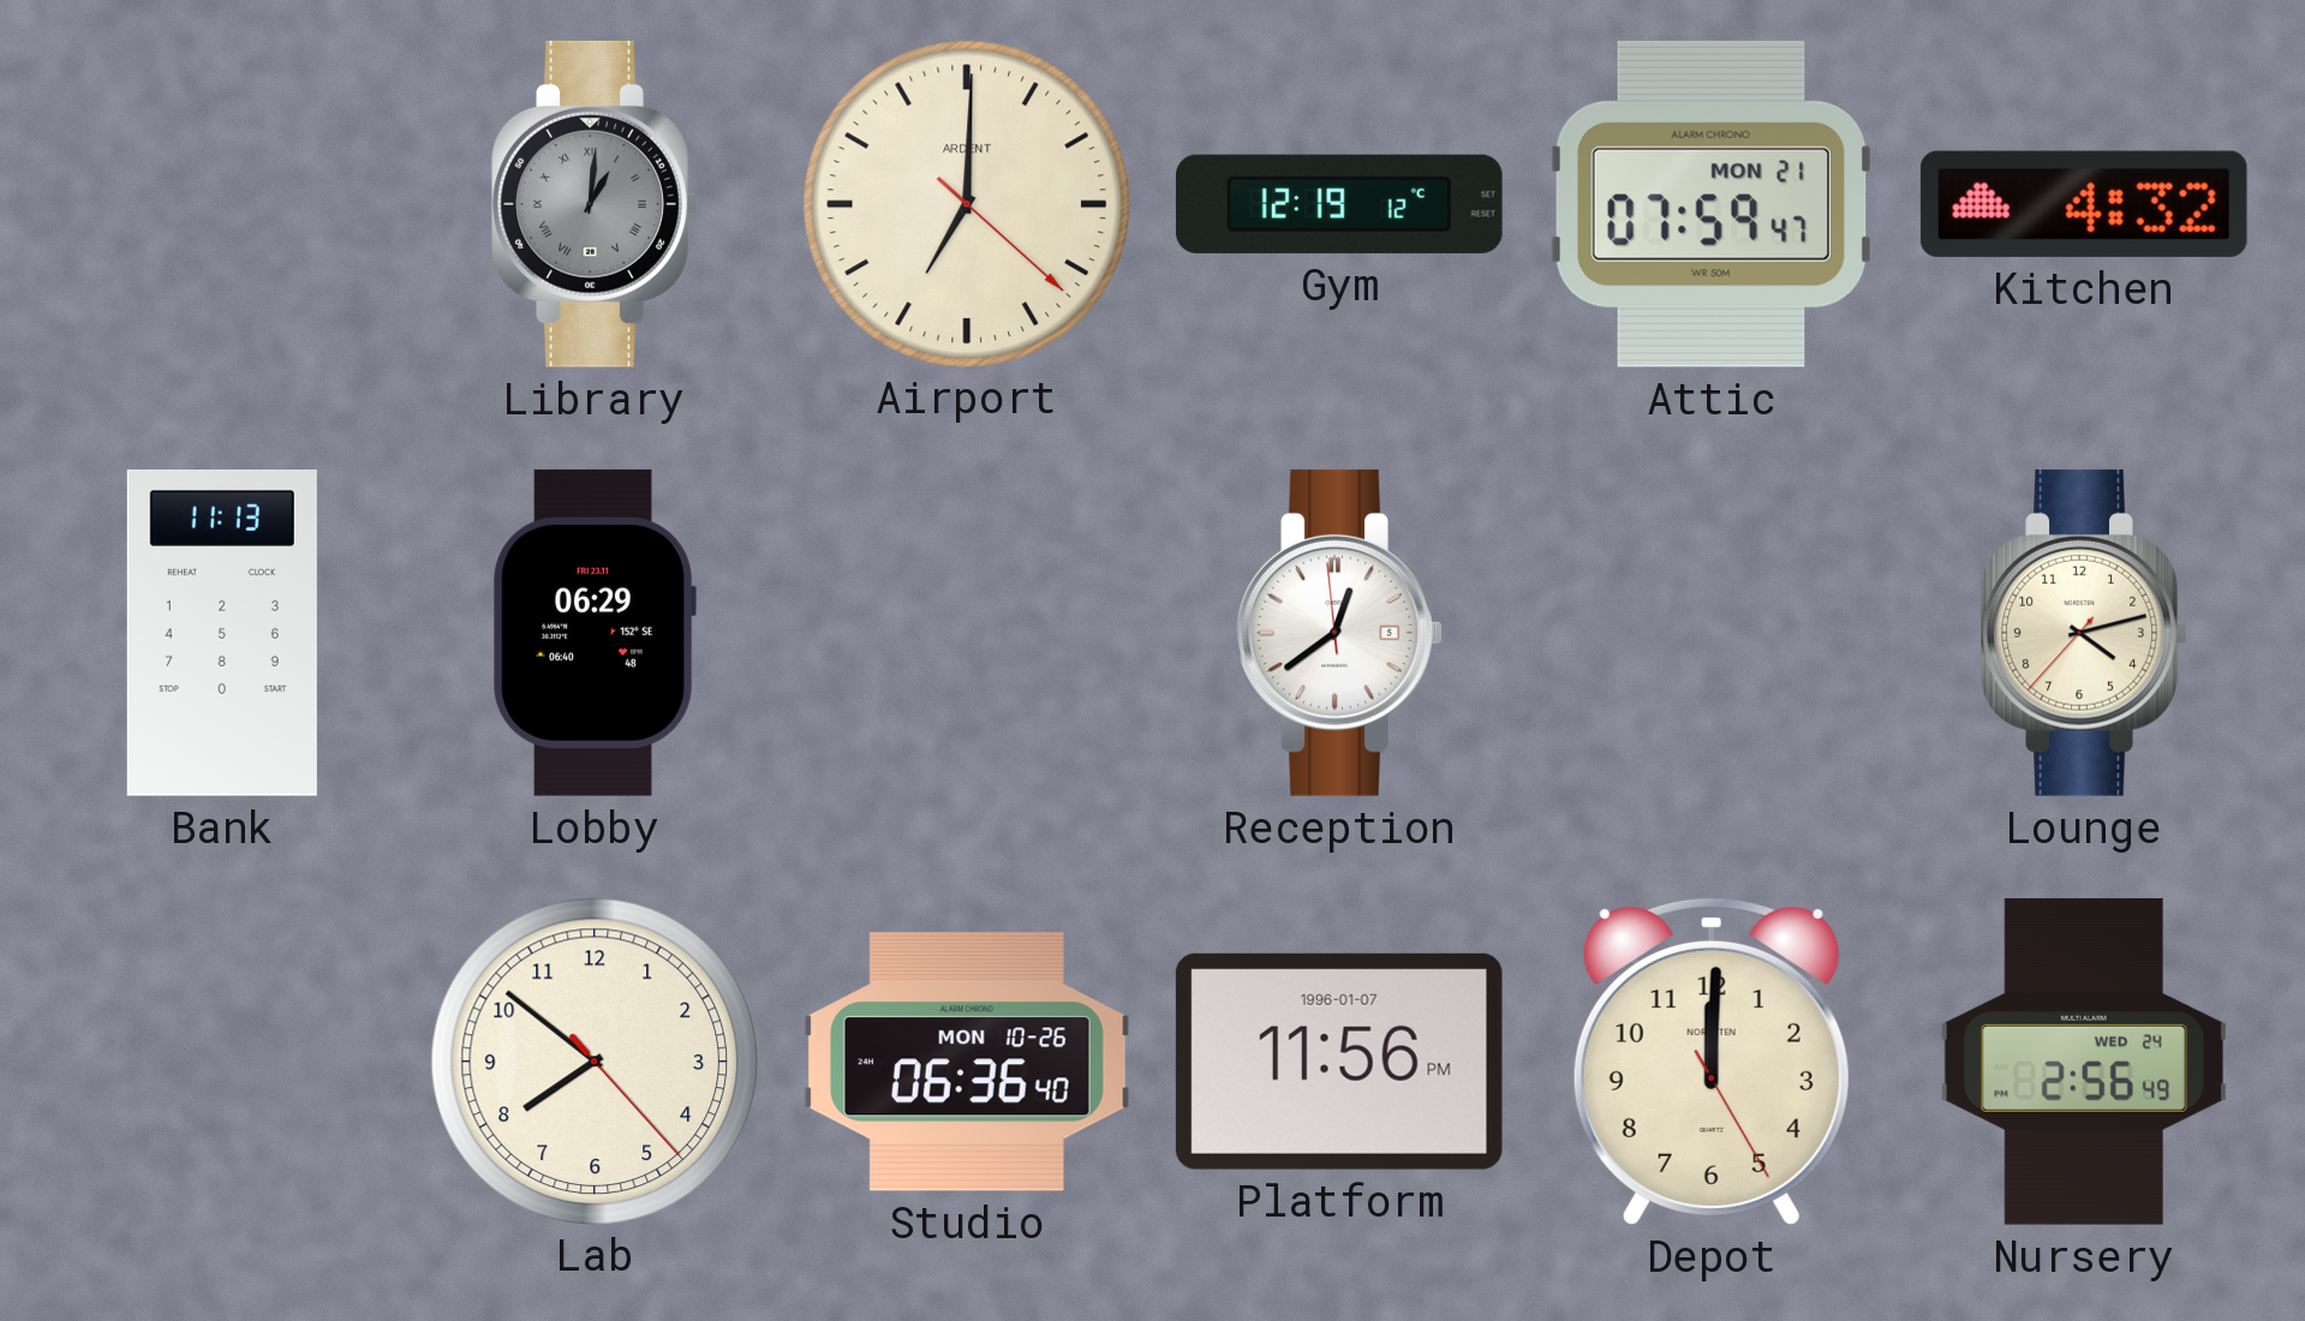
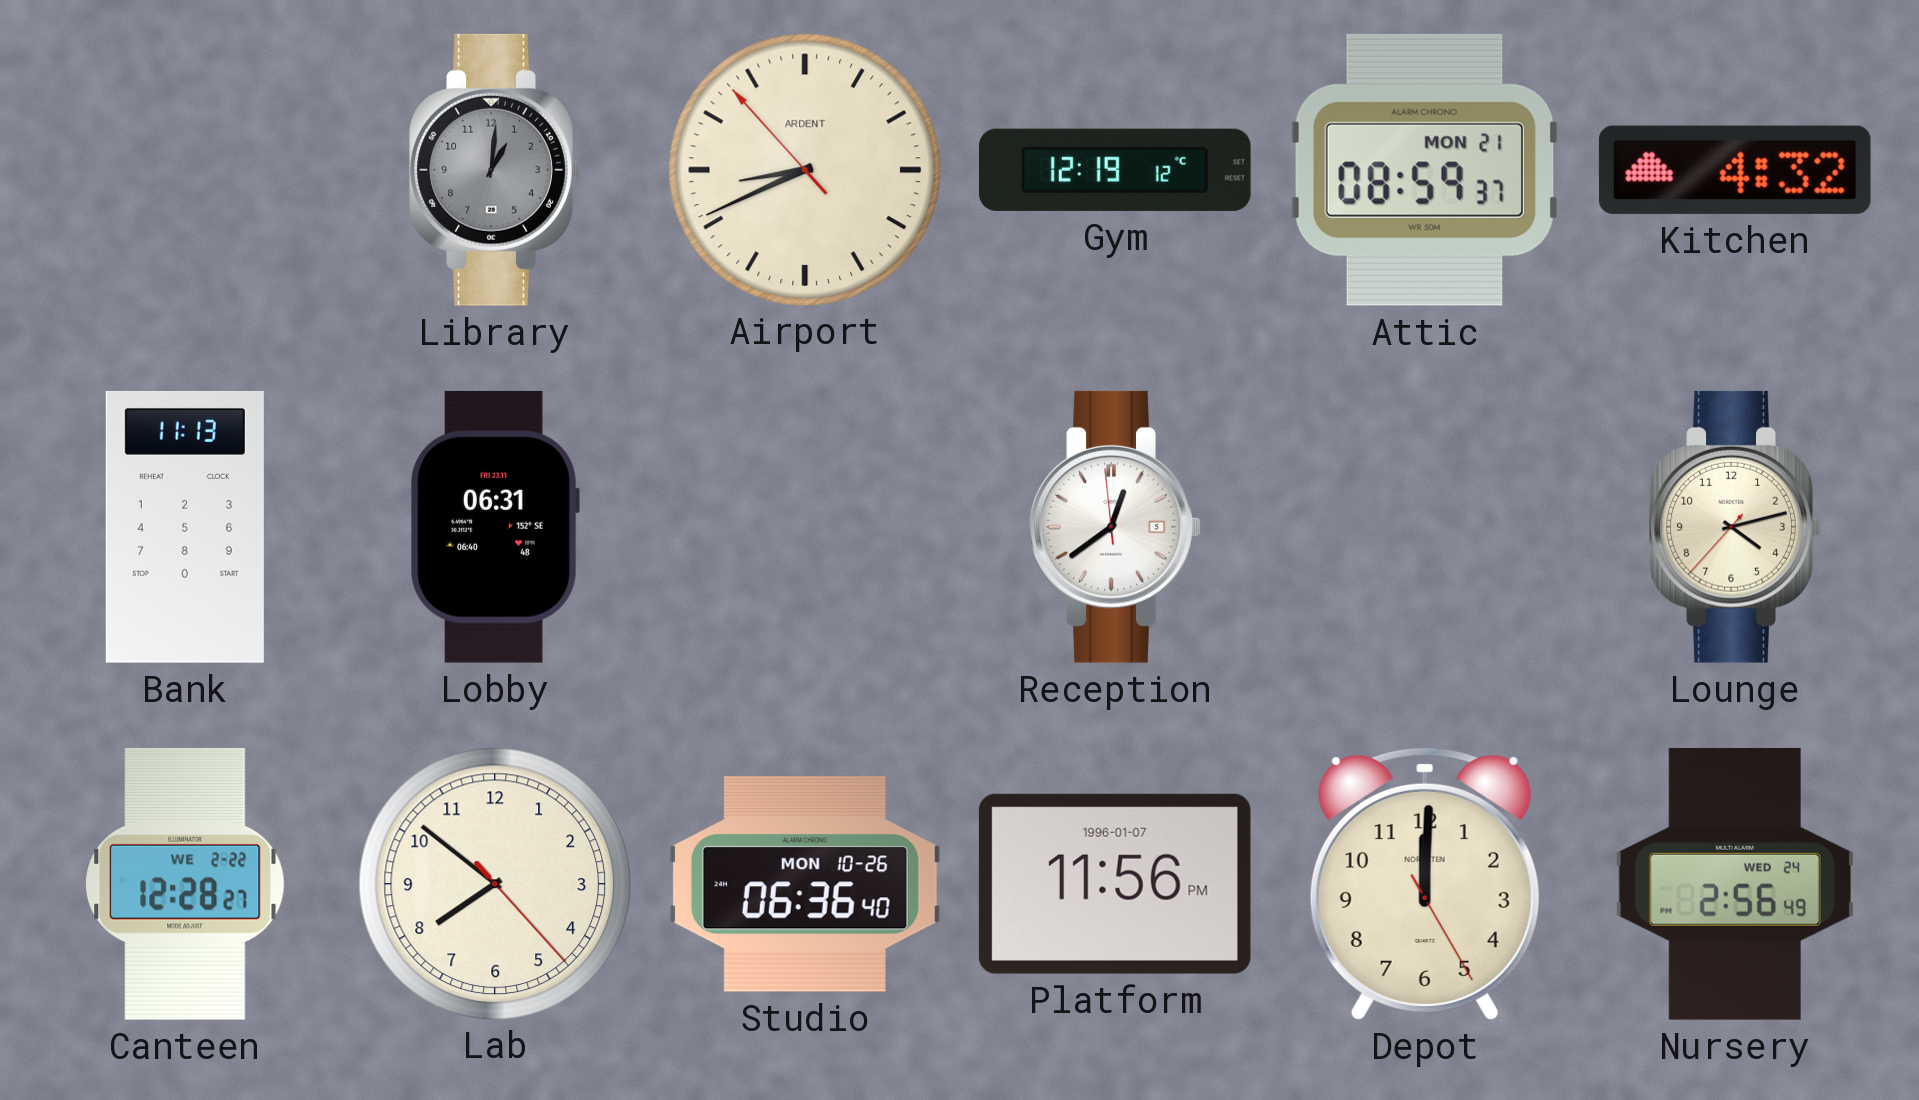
Library numerals: Roman -> Arabic
Airport: 7:00 -> 8:40
Attic: 07:59 -> 08:59
Lobby: 06:29 -> 06:31
Canteen: none -> 12:28
